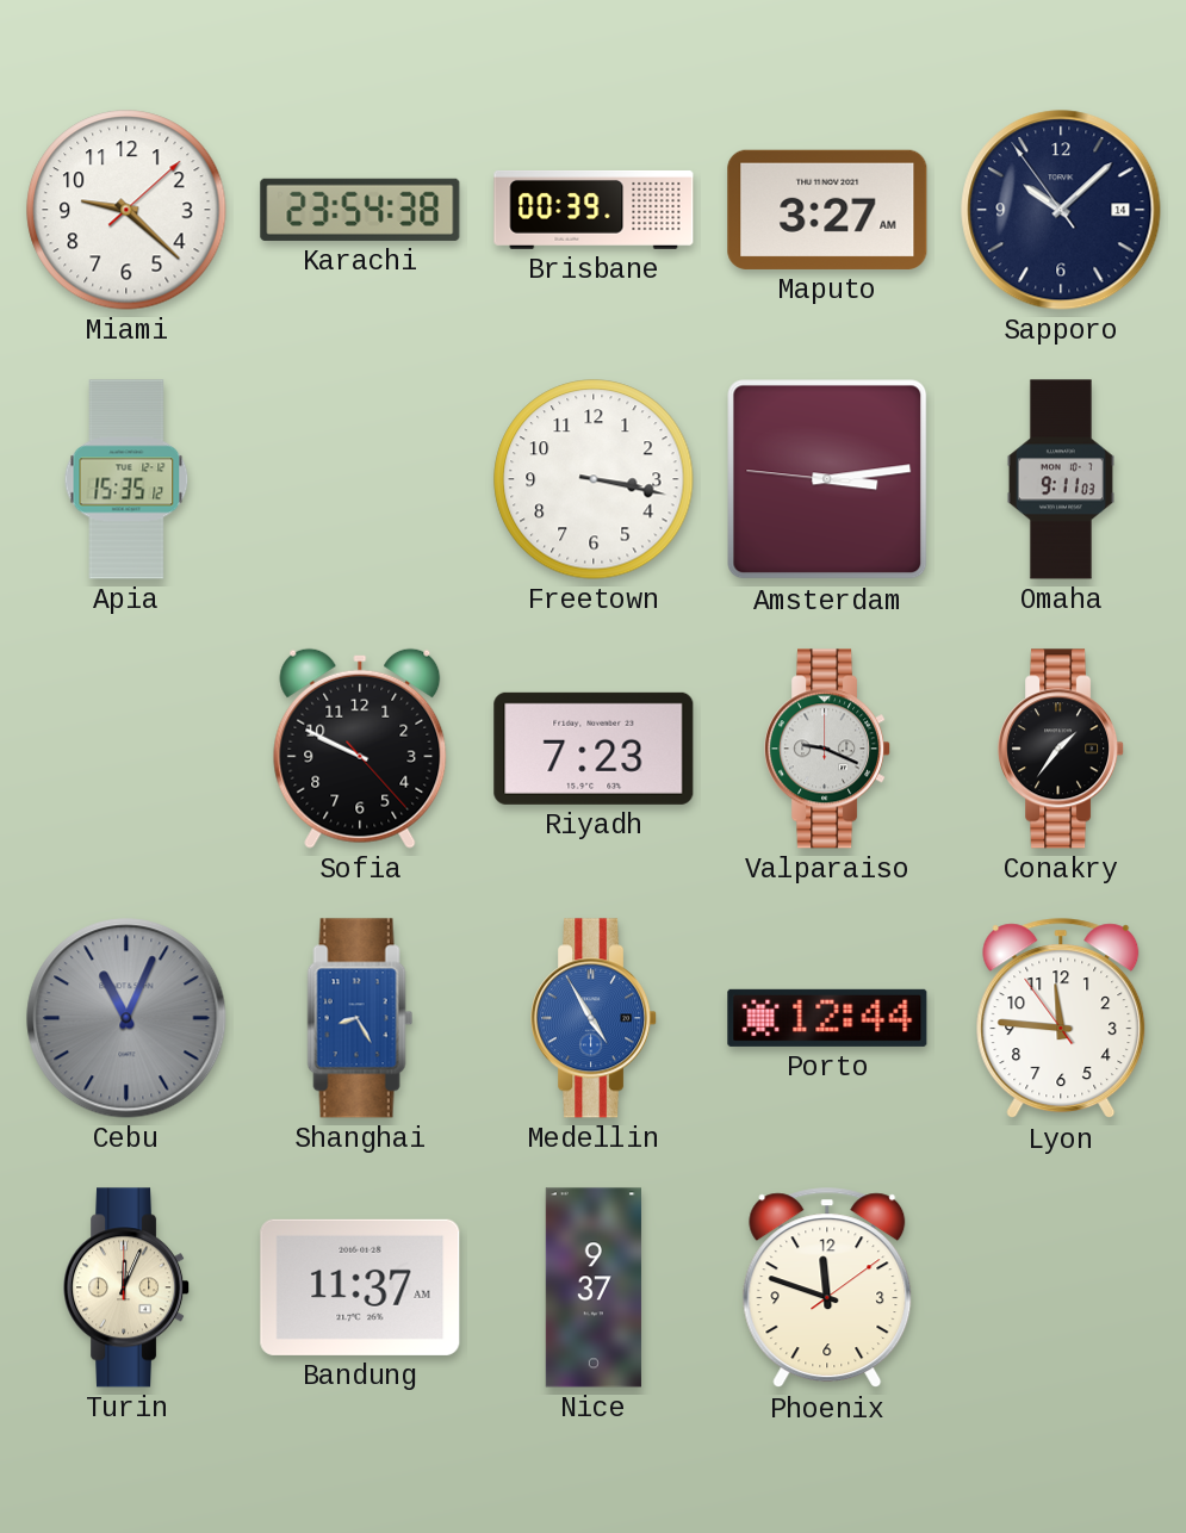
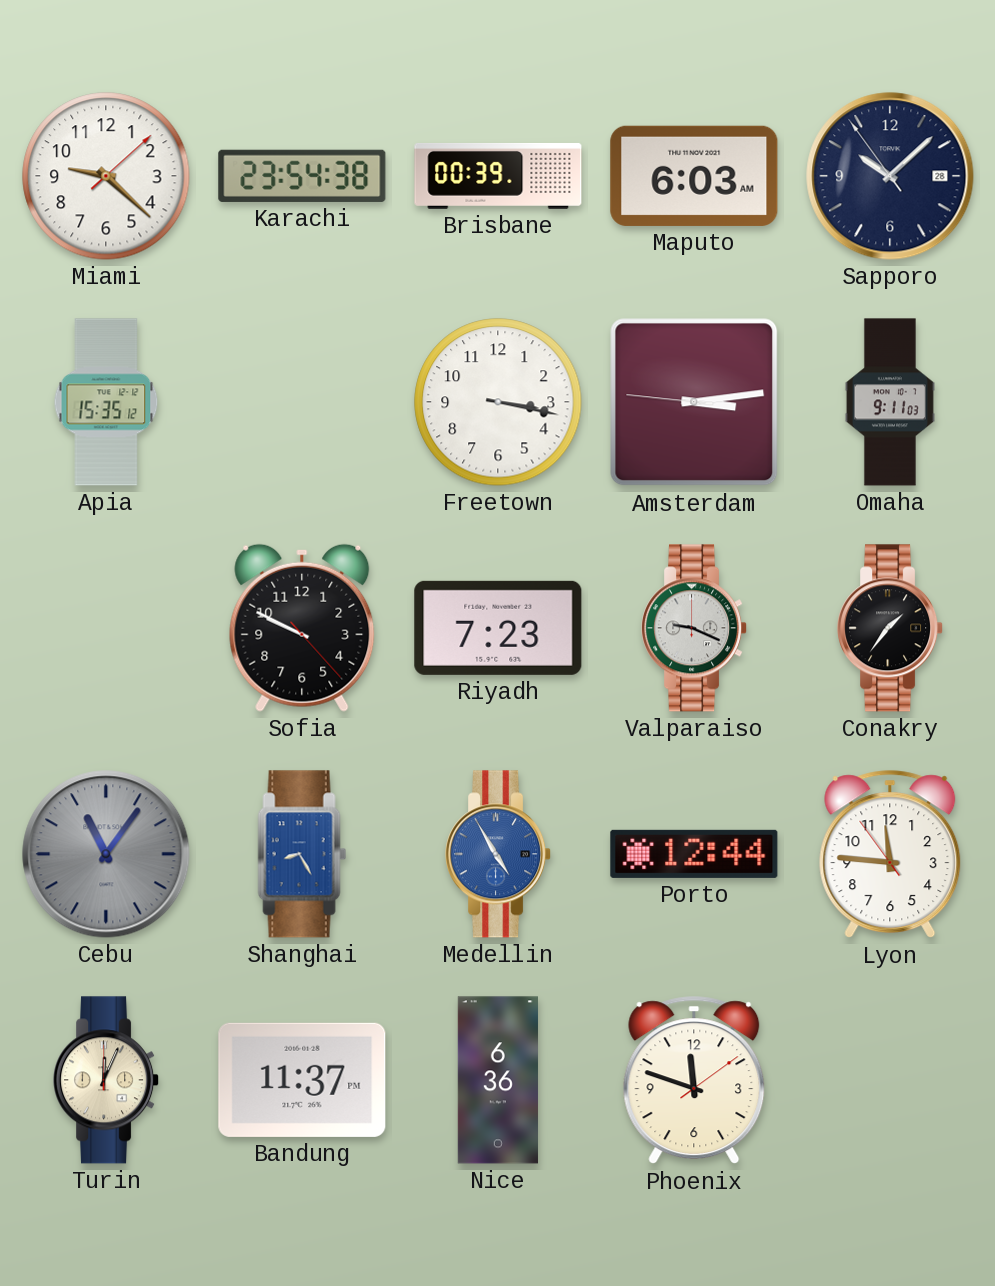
Maputo: 3:27 -> 6:03
Sapporo date: 14 -> 28
Cebu: 11:04 -> 11:06
Bandung: 11:37 AM -> 11:37 PM
Nice: 9:37 -> 6:36
